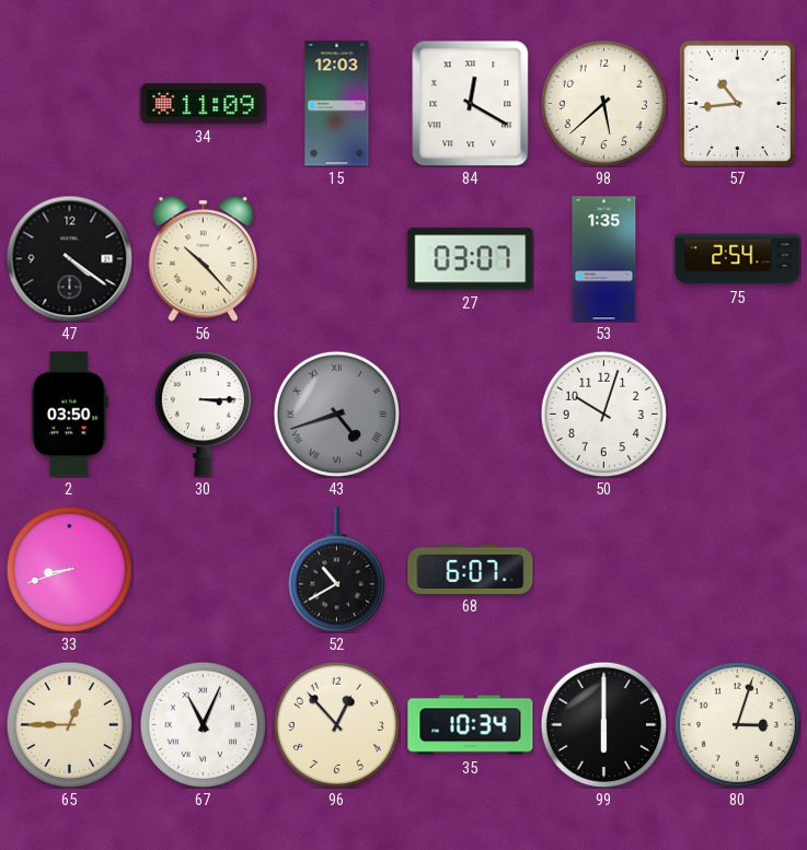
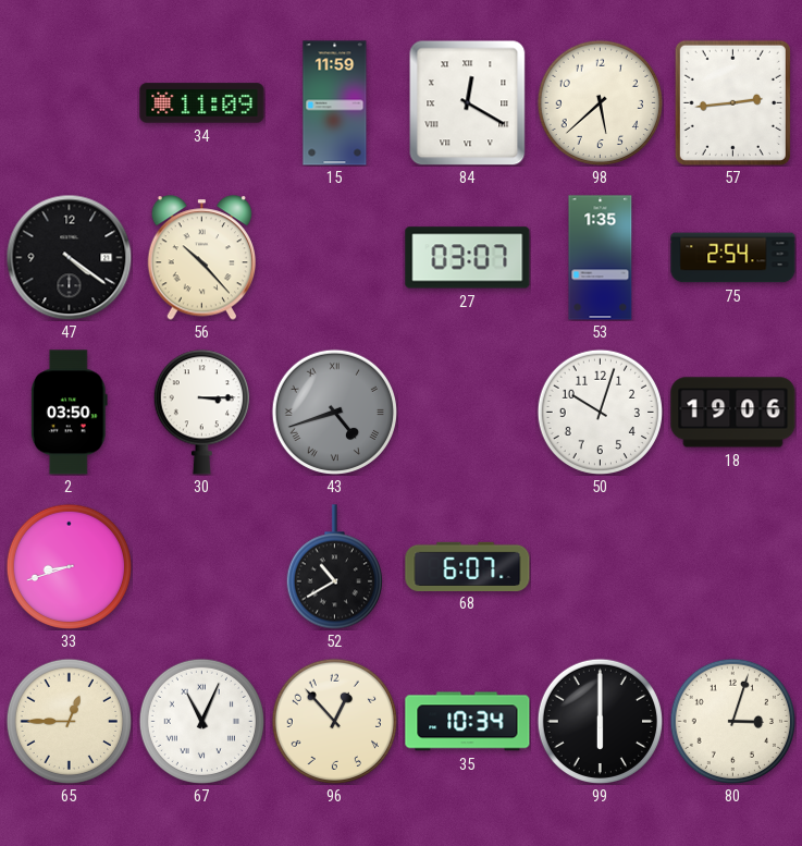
15: 12:03 -> 11:59
57: 10:44 -> 2:44
18: none -> 19:06
